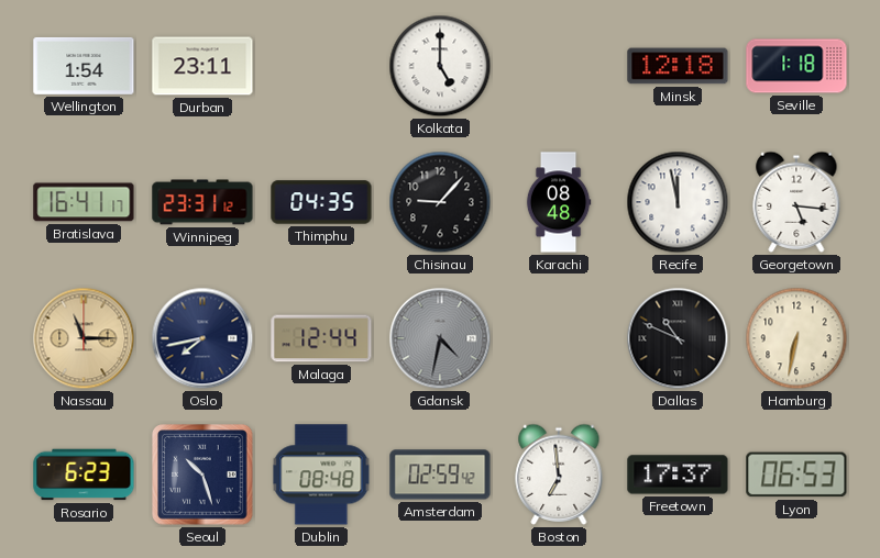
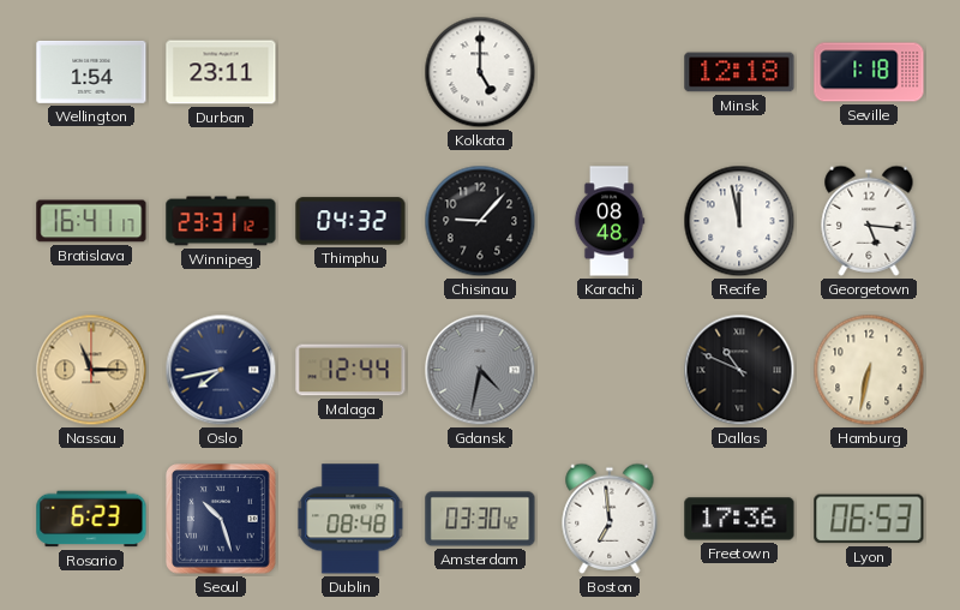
Thimphu: 04:35 -> 04:32
Amsterdam: 02:59 -> 03:30
Freetown: 17:37 -> 17:36
